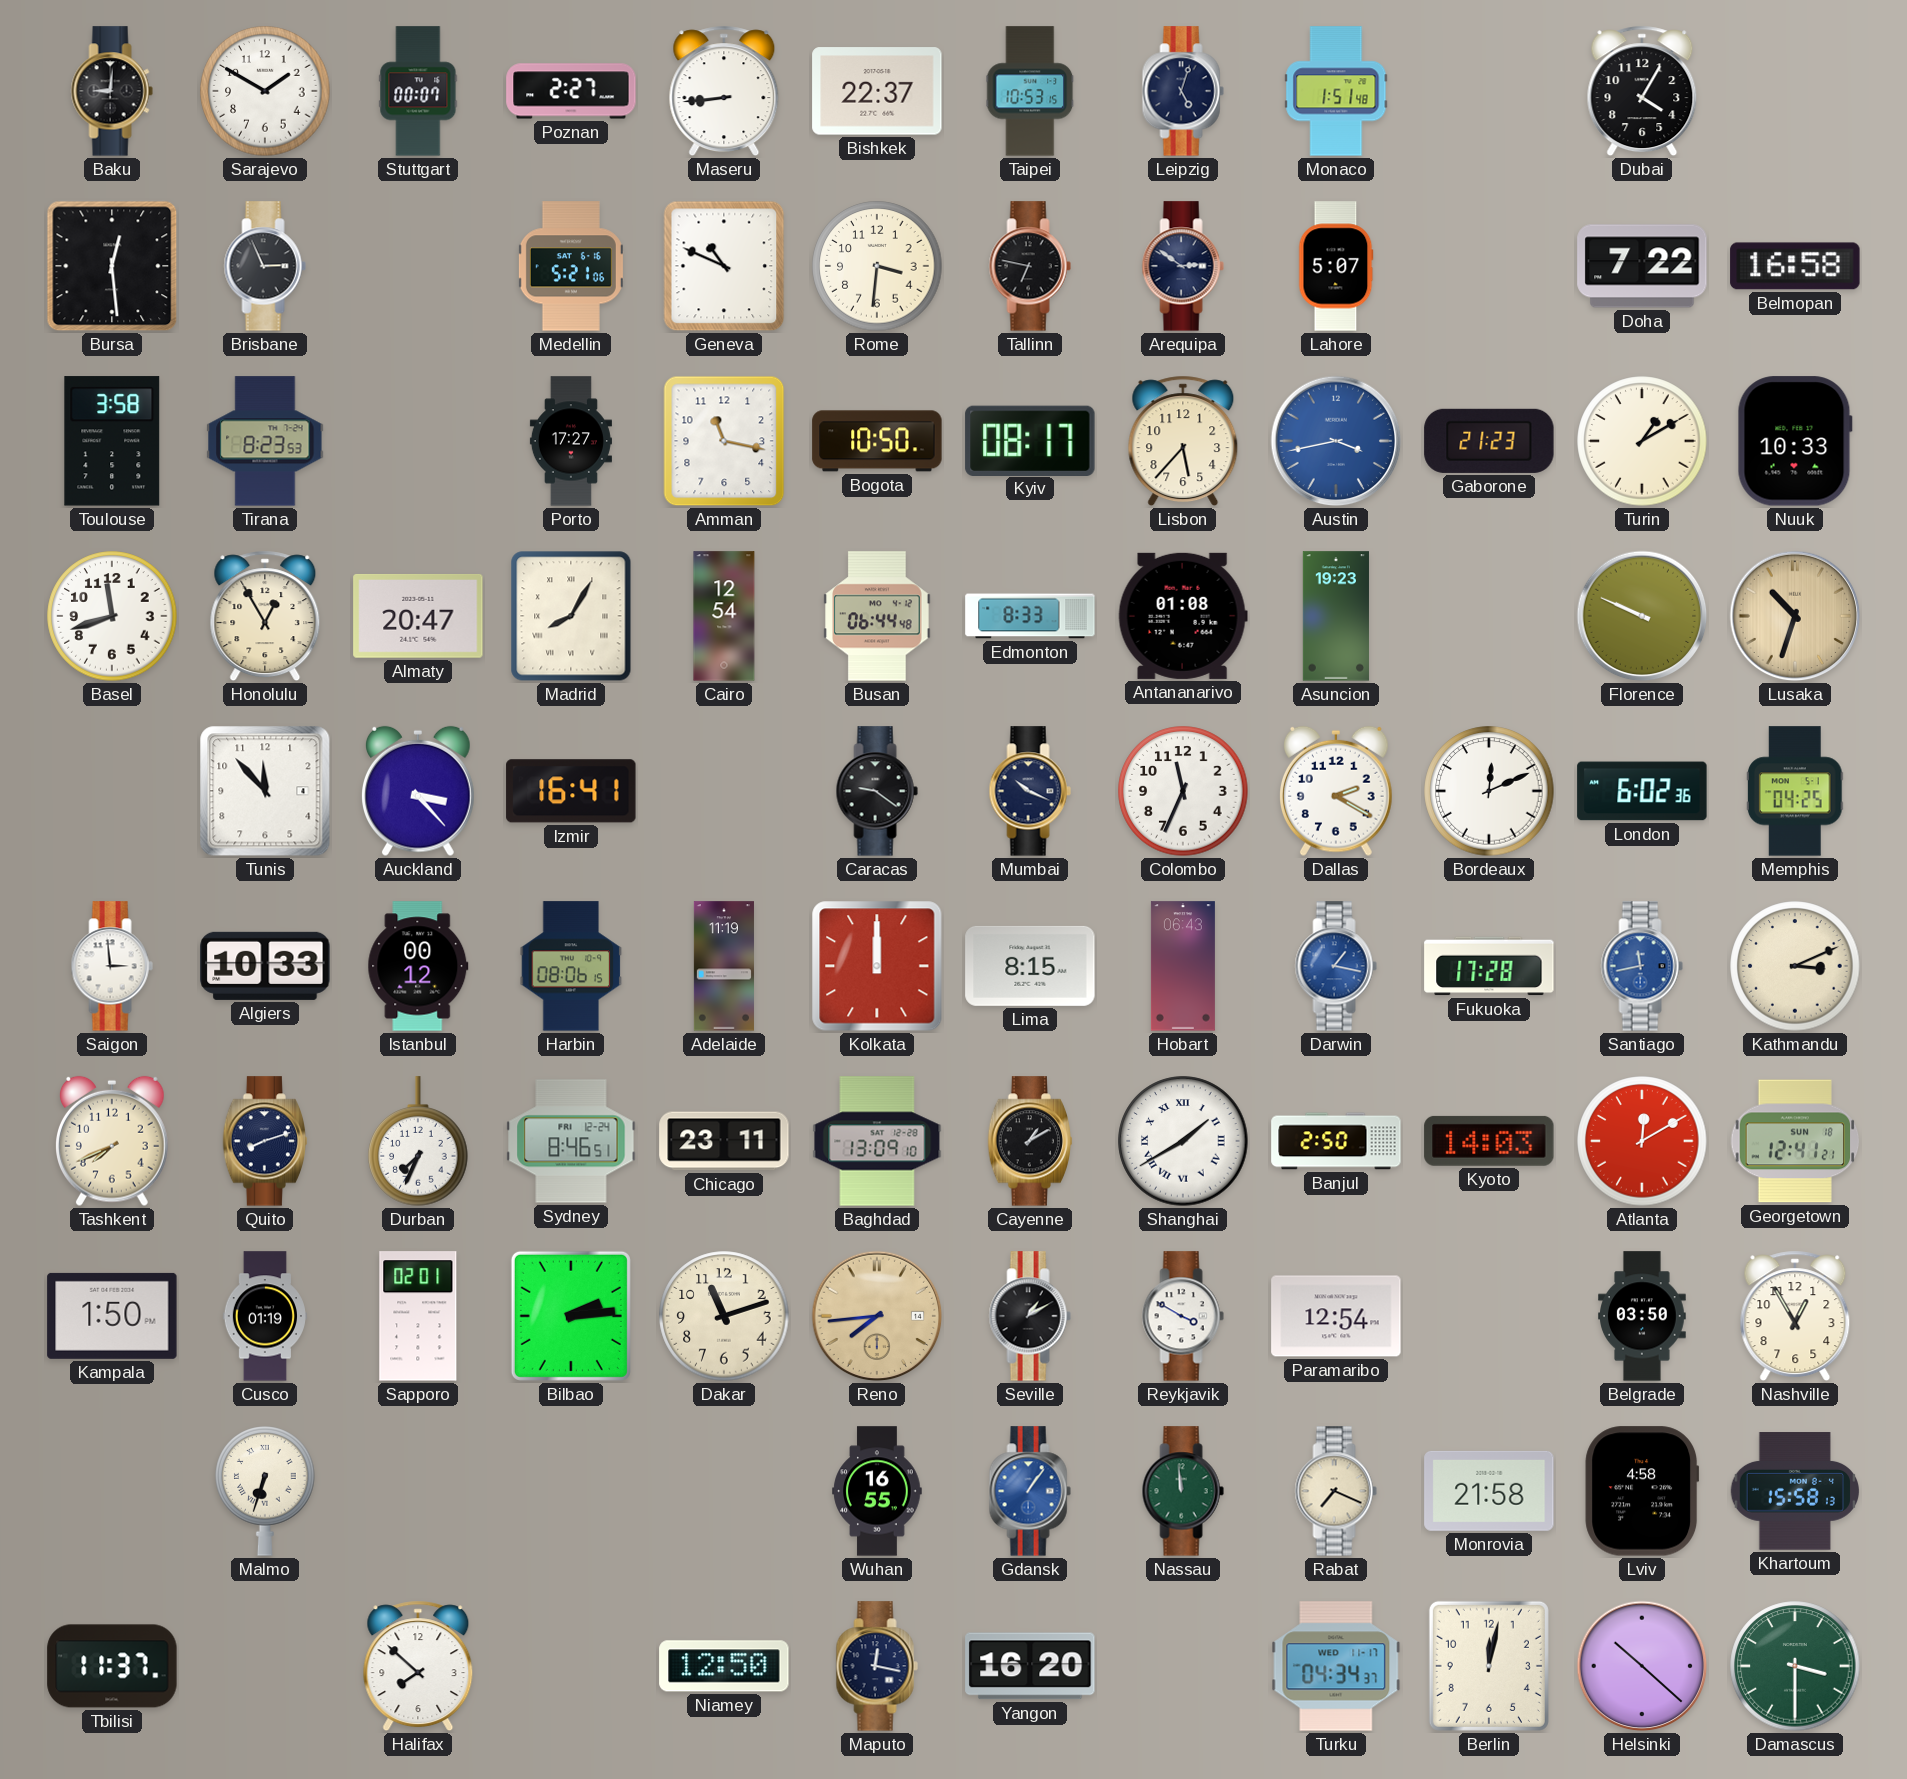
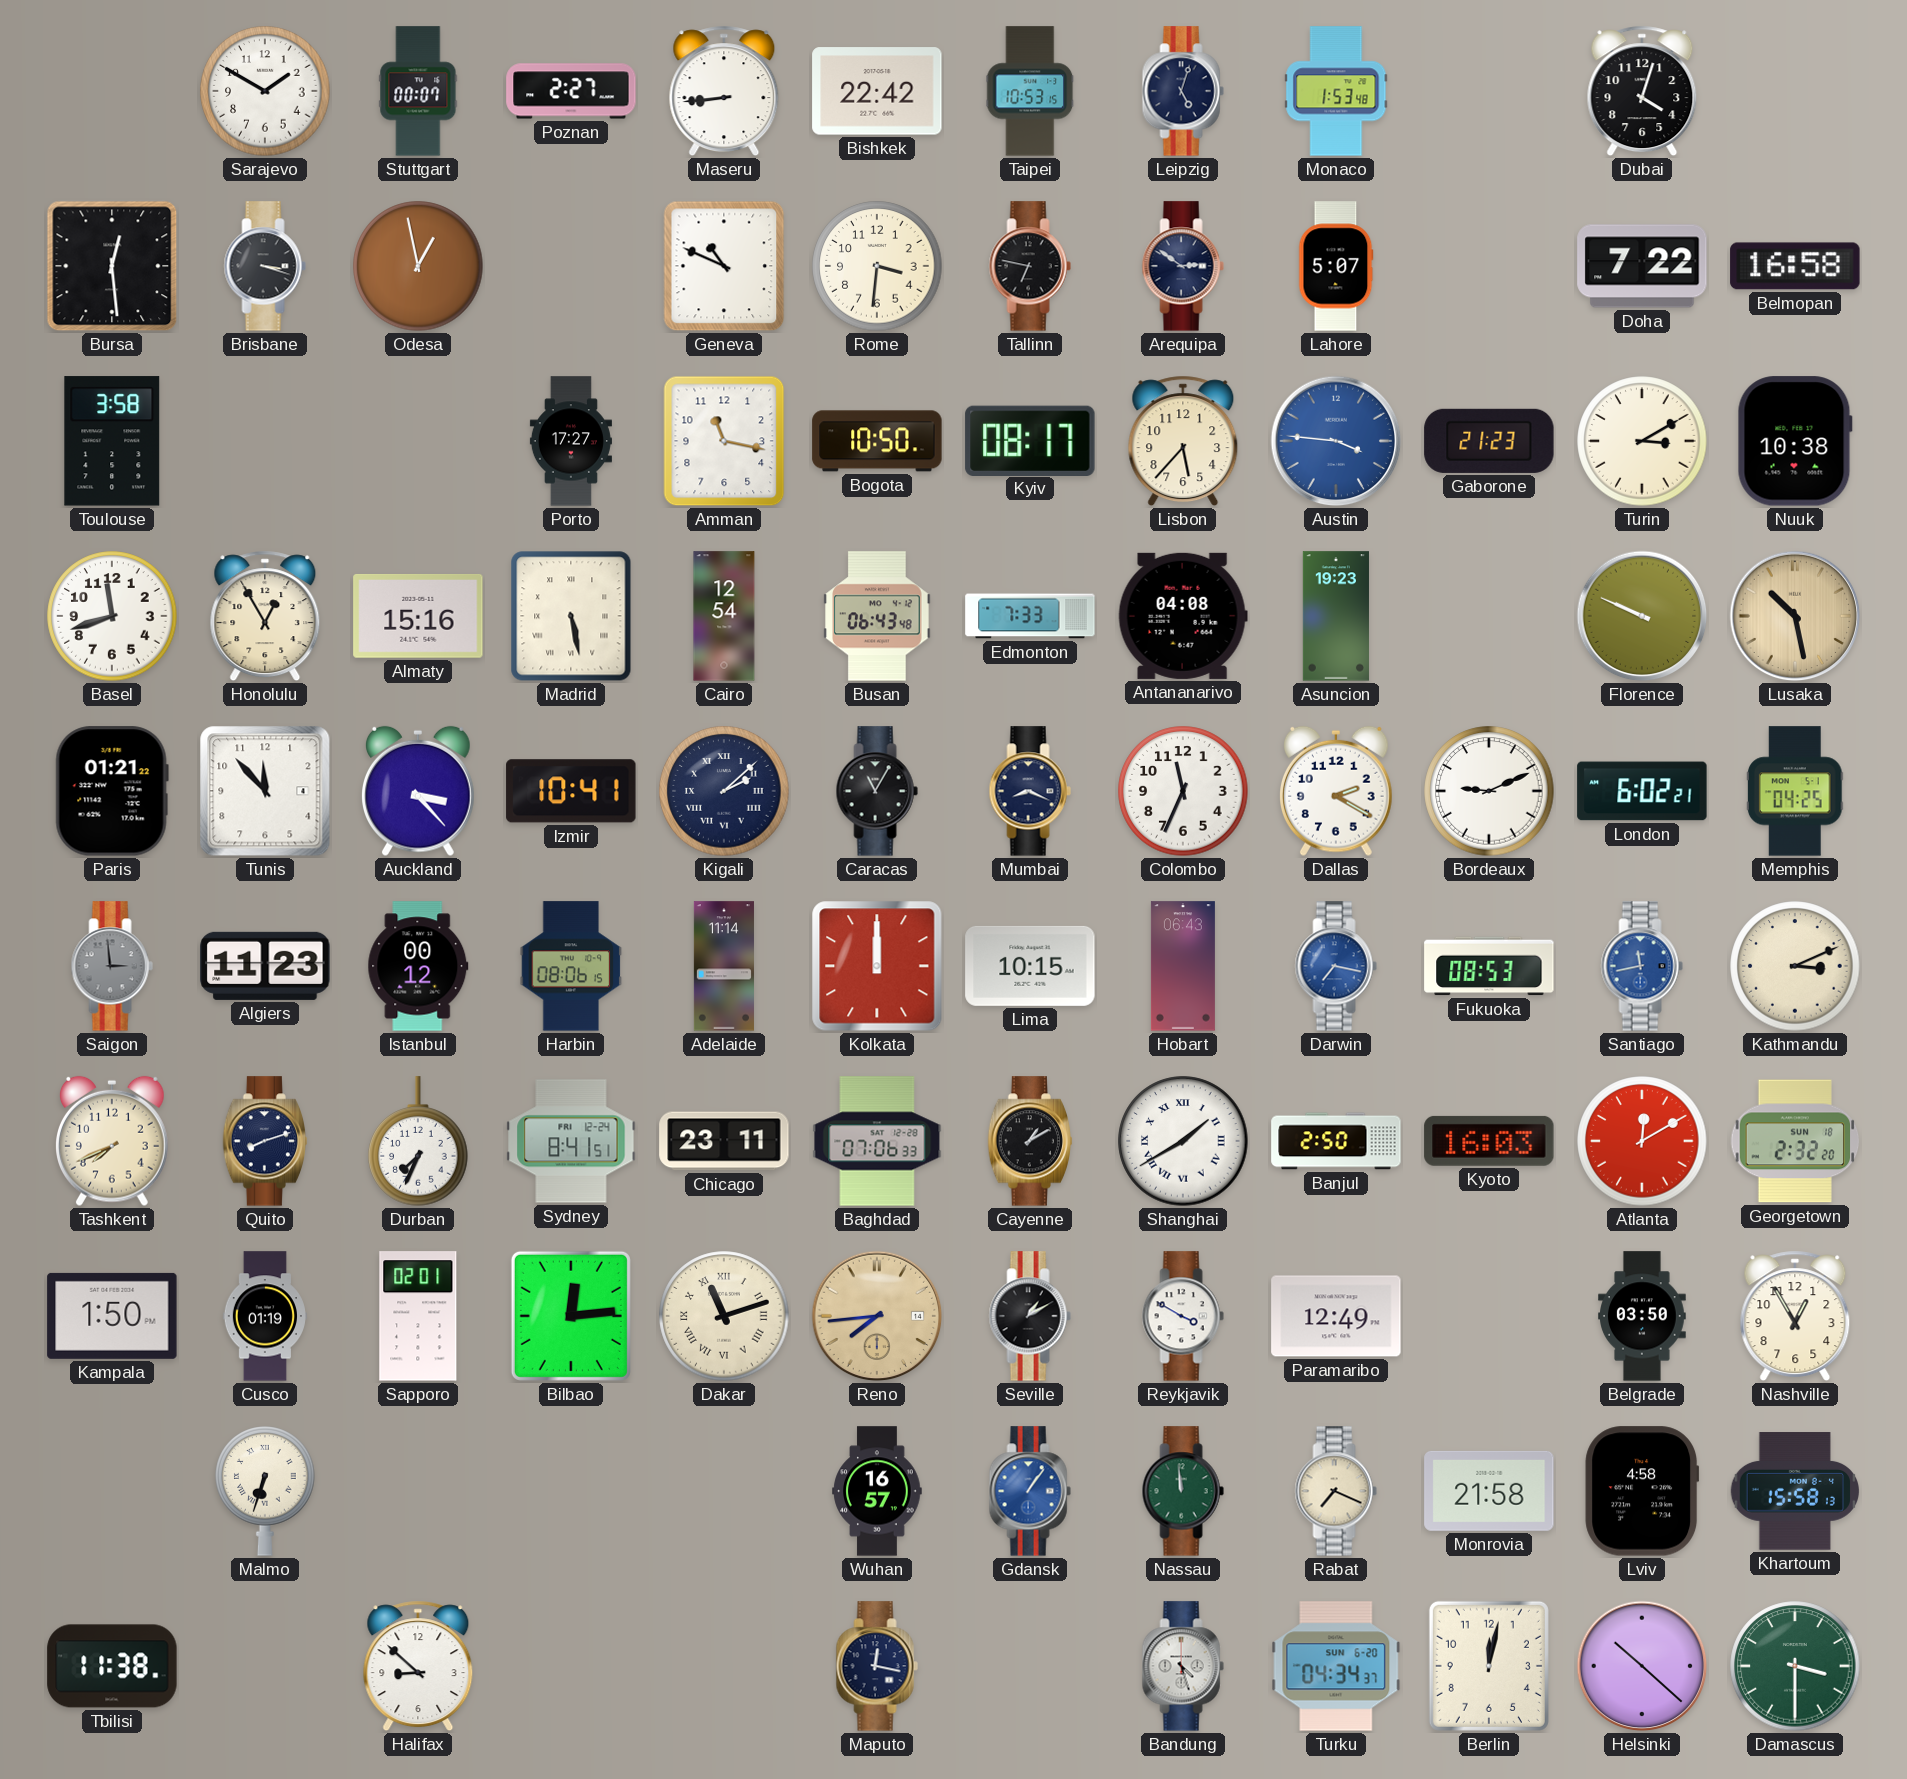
Baku: 9:01 -> none
Bishkek: 22:37 -> 22:42
Monaco: 1:51 -> 1:53
Dubai: 4:05 -> 4:03
Brisbane: 2:56 -> 3:18
Odesa: none -> 12:58
Medellin: 5:21 -> none
Tirana: 8:23 -> none
Austin: 3:43 -> 3:46
Turin: 1:10 -> 3:10
Nuuk: 10:33 -> 10:38
Almaty: 20:47 -> 15:16
Madrid: 8:05 -> 5:28
Busan: 06:44 -> 06:43
Edmonton: 8:33 -> 7:33
Antananarivo: 01:08 -> 04:08
Lusaka: 10:33 -> 10:28
Paris: none -> 01:21
Izmir: 16:41 -> 10:41
Kigali: none -> 2:08
Caracas: 9:21 -> 11:05
Mumbai: 10:19 -> 8:19
Bordeaux: 12:11 -> 9:11
London: 6:02:36 -> 6:02:21
Saigon dial: white -> grey
Algiers: 10:33 -> 11:23
Adelaide: 11:19 -> 11:14
Lima: 8:15 -> 10:15
Darwin: 1:17 -> 7:17
Fukuoka: 17:28 -> 08:53
Sydney: 8:46 -> 8:41
Baghdad: 13:09 -> 07:06
Kyoto: 14:03 -> 16:03
Georgetown: 12:41 -> 2:32
Bilbao: 2:14 -> 12:14
Dakar numerals: Arabic -> Roman
Paramaribo: 12:54 -> 12:49
Wuhan: 16:55 -> 16:57
Tbilisi: 11:37 -> 11:38
Halifax: 7:52 -> 8:52
Niamey: 12:50 -> none
Yangon: 16:20 -> none
Bandung: none -> 4:27
Turku date: WED 11-17 -> SUN 6-20
